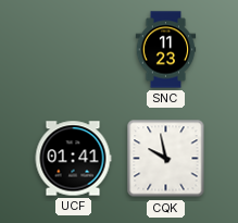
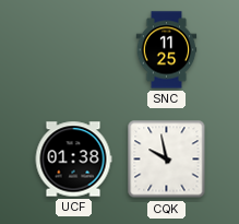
SNC: 11:23 -> 11:25
UCF: 01:41 -> 01:38
